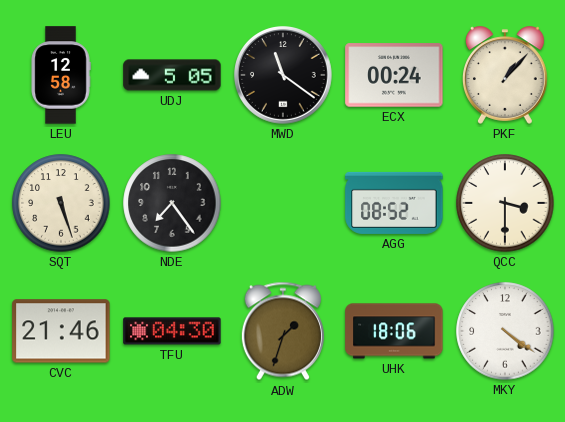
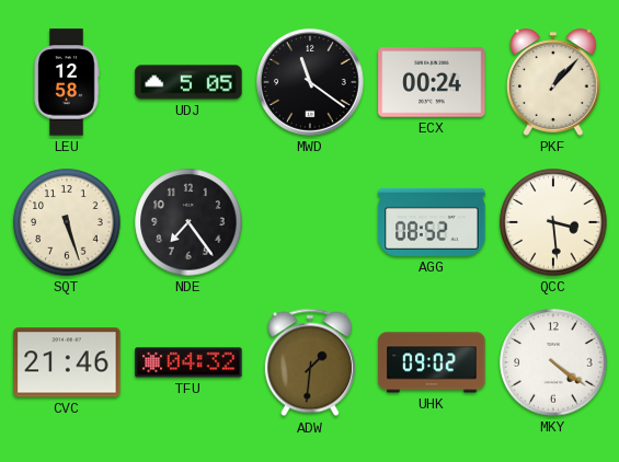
QCC: 3:30 -> 3:29
TFU: 04:30 -> 04:32
ADW: 1:33 -> 1:31
UHK: 18:06 -> 09:02
